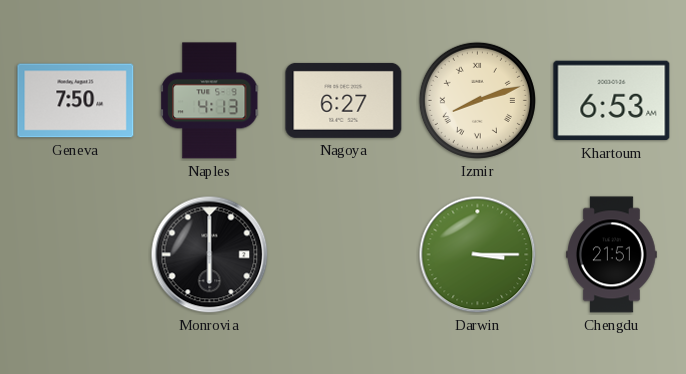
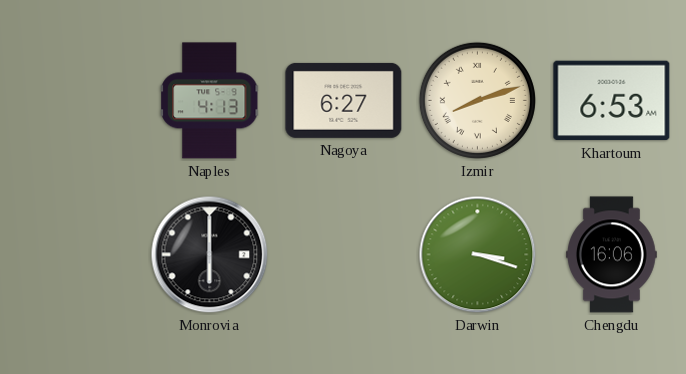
Geneva: 7:50 -> none
Darwin: 3:15 -> 3:18
Chengdu: 21:51 -> 16:06
